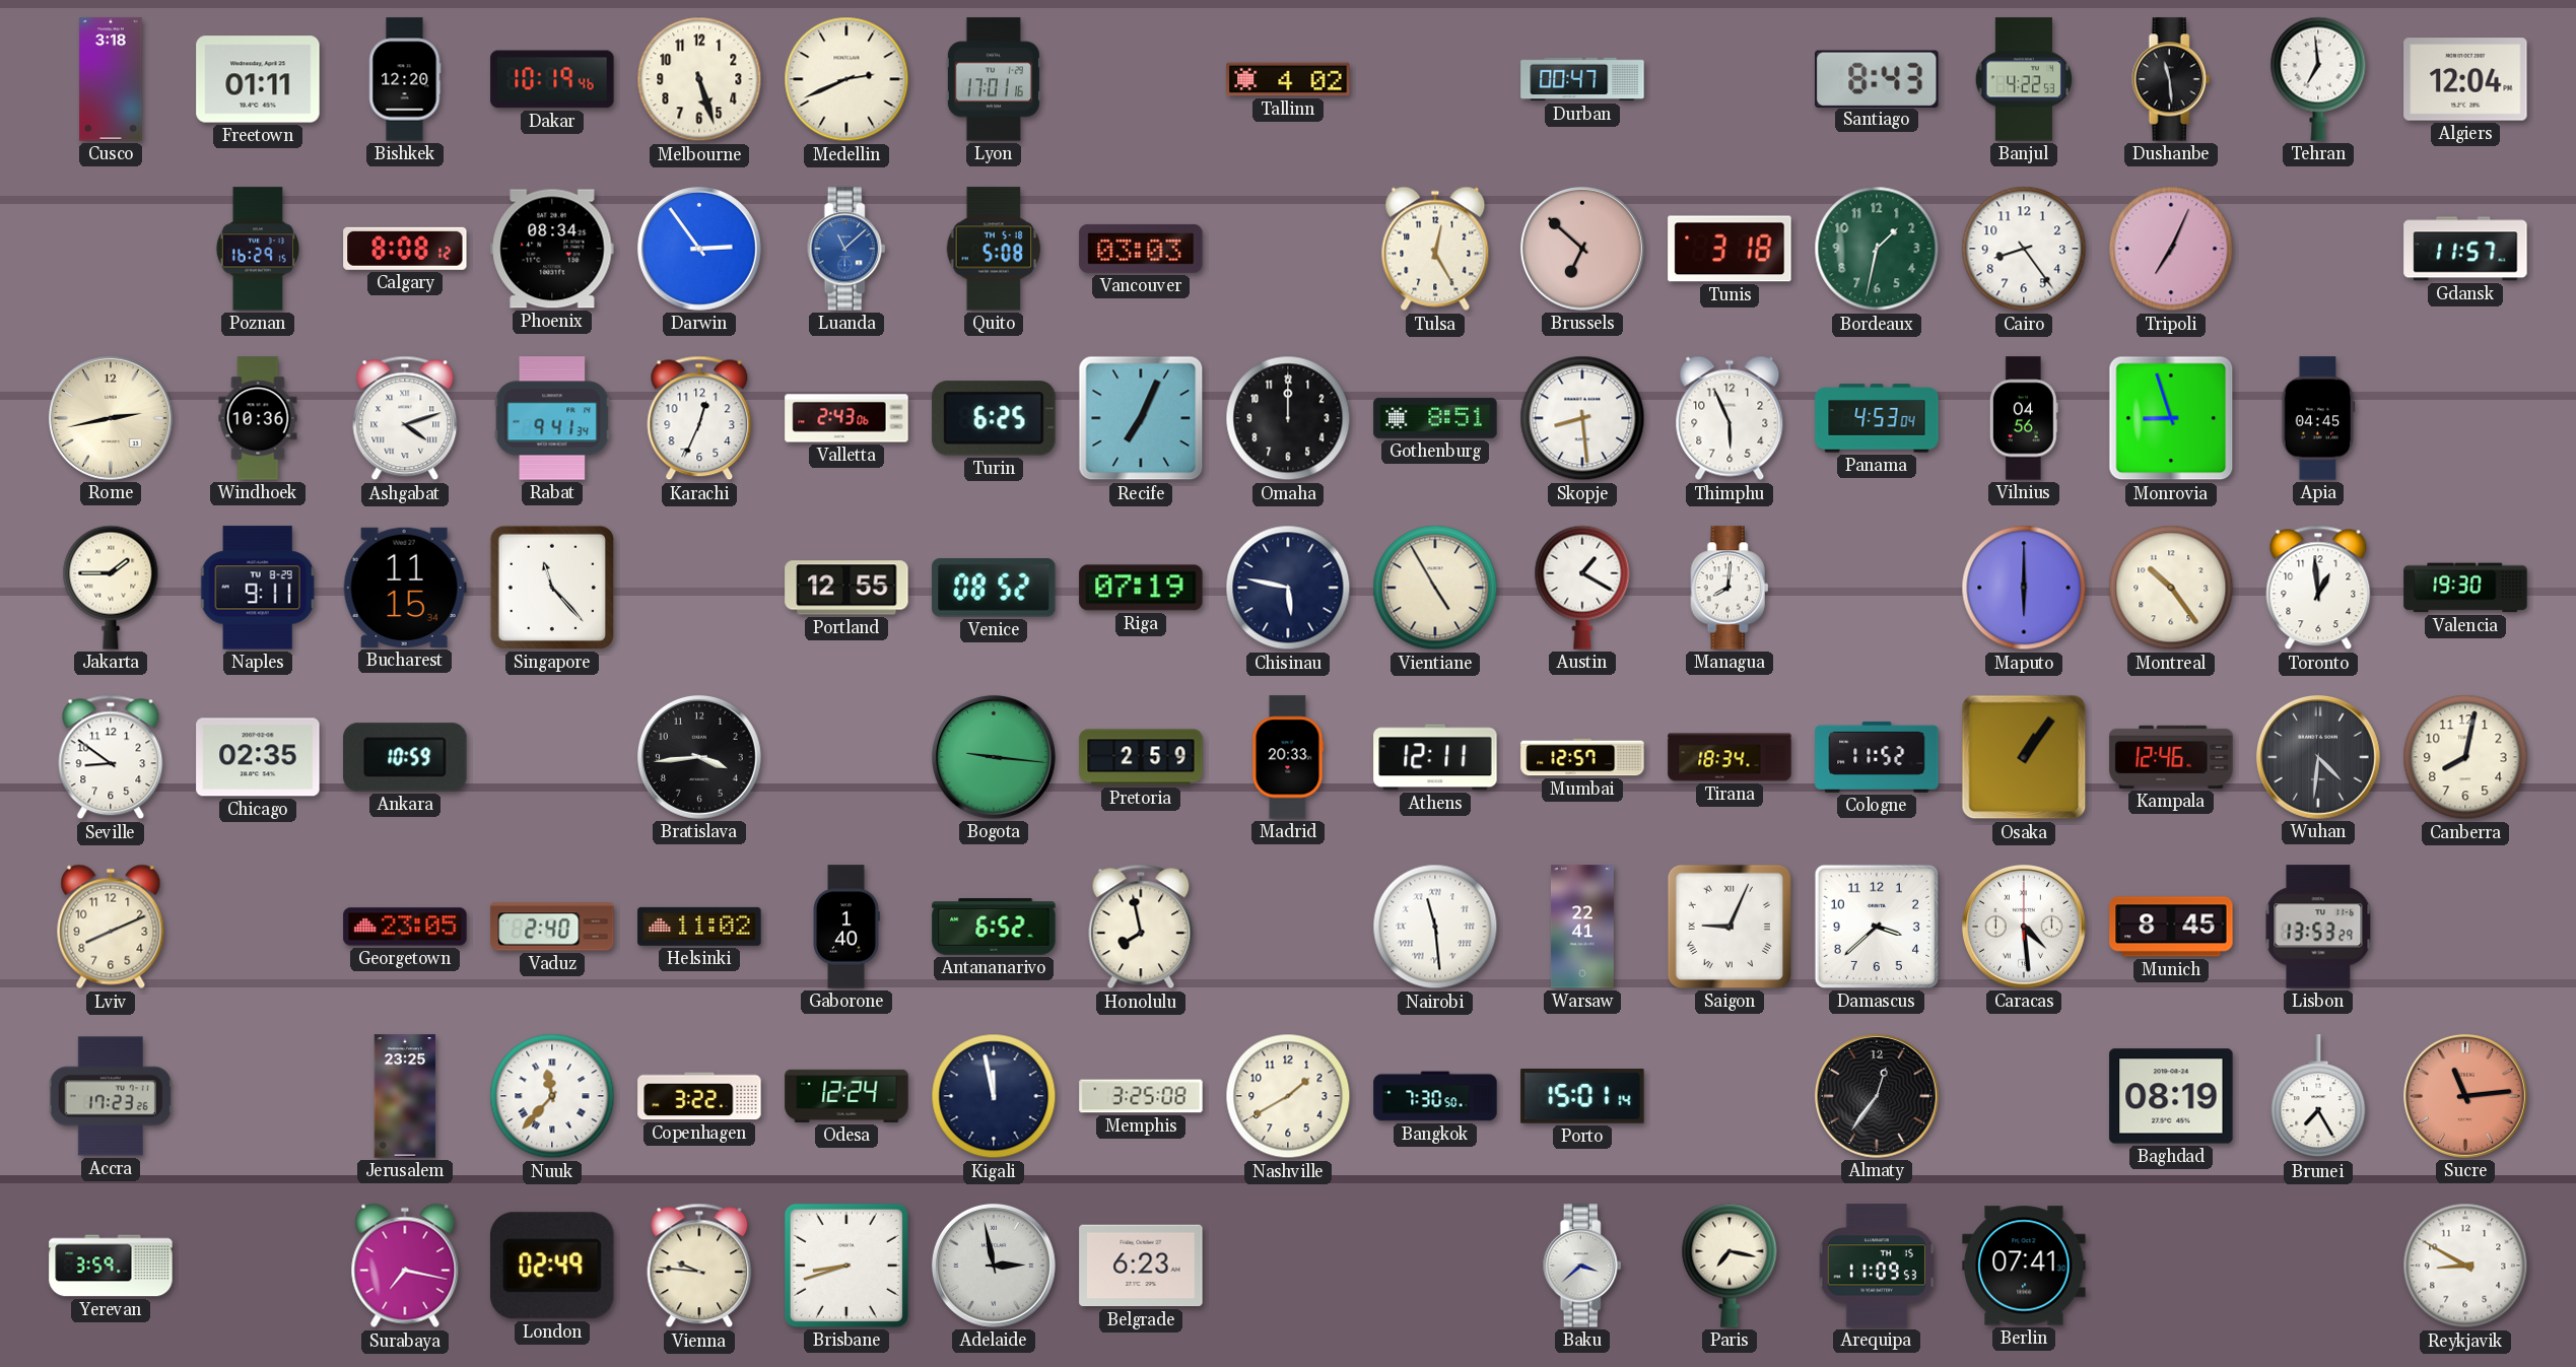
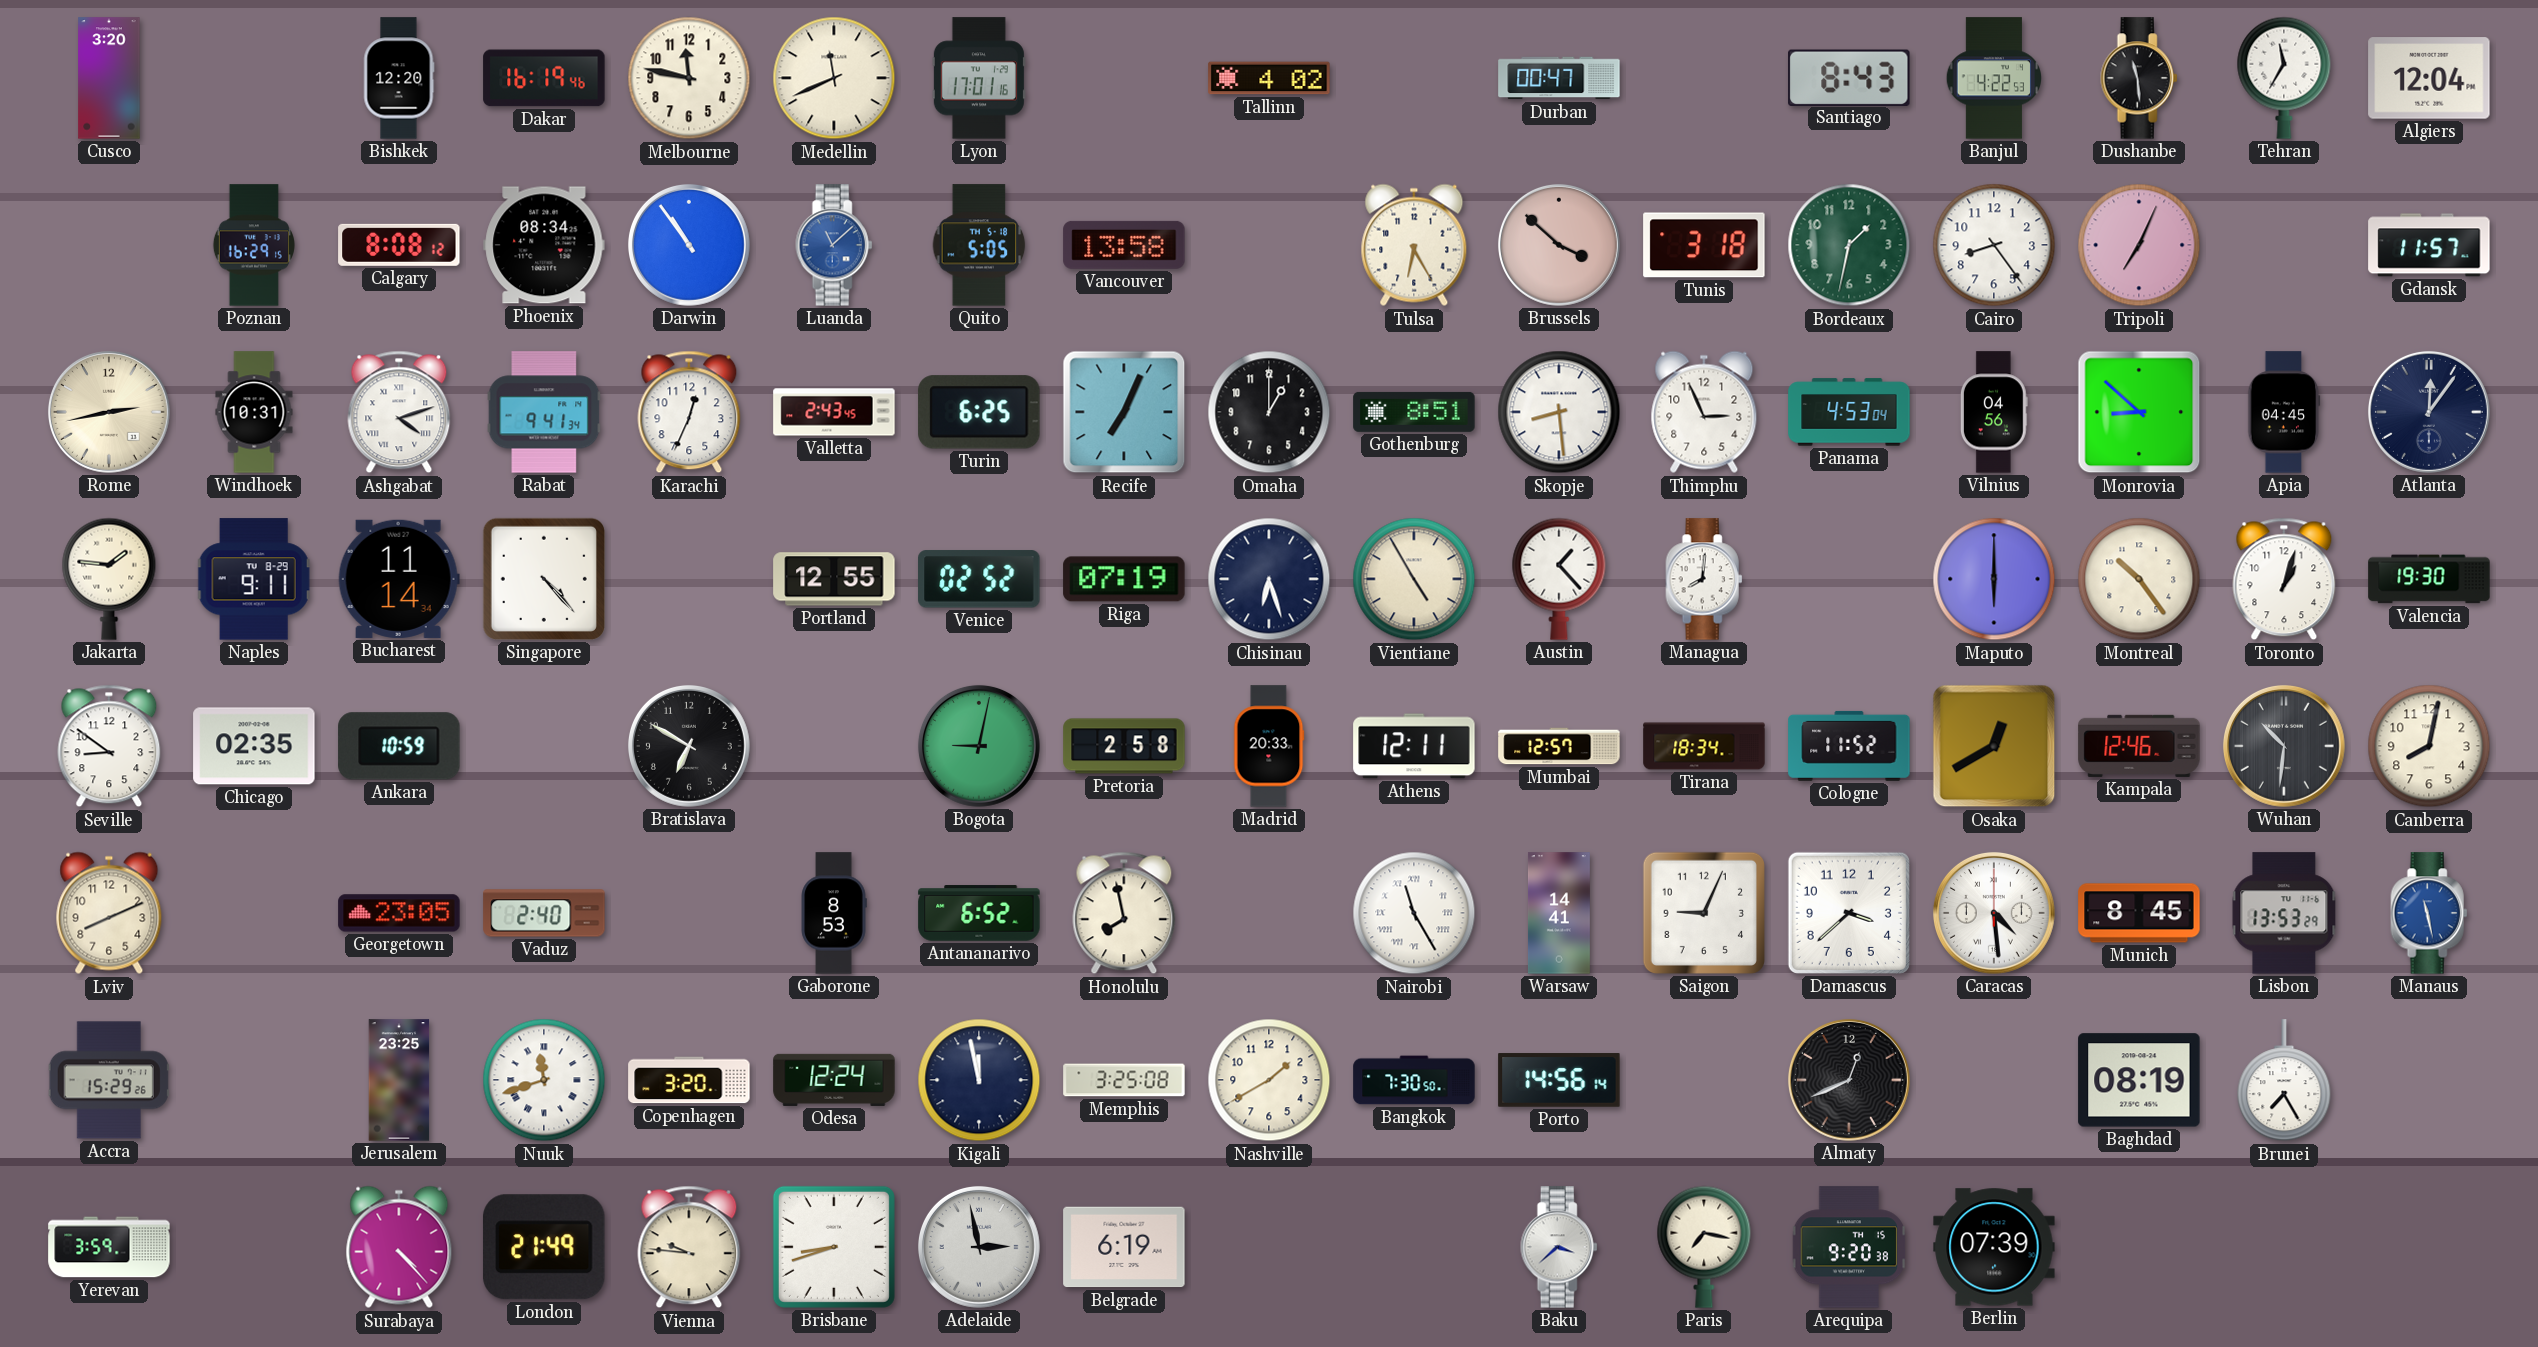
Cusco: 3:18 -> 3:20
Freetown: 01:11 -> none
Dakar: 10:19 -> 16:19
Melbourne: 5:27 -> 11:47
Medellin: 2:41 -> 11:41
Tehran: 6:59 -> 11:35
Darwin: 2:54 -> 10:54
Quito: 5:08 -> 5:05
Vancouver: 03:03 -> 13:58
Tulsa: 12:25 -> 6:25
Brussels: 6:52 -> 3:52
Windhoek: 10:36 -> 10:31
Valletta: 2:43:06 -> 2:43:45
Omaha: 12:00 -> 1:00
Thimphu: 5:56 -> 2:56
Monrovia: 8:57 -> 8:52
Atlanta: none -> 12:06
Jakarta: 1:45 -> 1:46
Bucharest: 11:15 -> 11:14
Singapore: 11:23 -> 4:23
Venice: 08:52 -> 02:52
Chisinau: 5:47 -> 6:27
Austin: 1:20 -> 1:23
Toronto: 12:59 -> 1:03
Bratislava: 3:44 -> 6:50
Bogota: 9:16 -> 9:02
Pretoria: 2:59 -> 2:58
Osaka: 1:06 -> 12:40
Wuhan: 4:31 -> 10:31
Helsinki: 11:02 -> none
Gaborone: 1:40 -> 8:53
Nairobi: 11:29 -> 11:25
Warsaw: 22:41 -> 14:41
Saigon numerals: Roman -> Arabic
Manaus: none -> 11:28
Accra: 17:23 -> 15:29
Nuuk: 11:37 -> 11:42
Copenhagen: 3:22 -> 3:20
Porto: 15:01 -> 14:56
Almaty: 12:36 -> 12:41
Sucre: 11:14 -> none
Surabaya: 7:17 -> 4:23
London: 02:49 -> 21:49
Belgrade: 6:23 -> 6:19
Arequipa: 11:09 -> 9:20
Berlin: 07:41 -> 07:39
Reykjavik: 8:50 -> none
